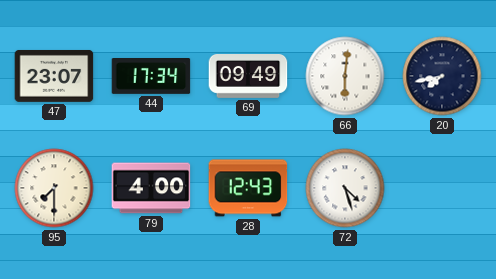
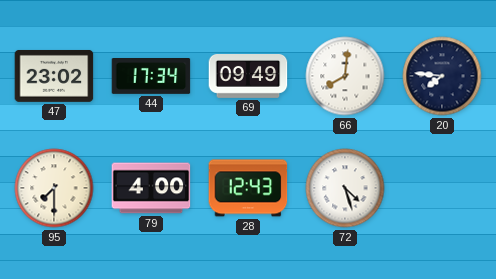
47: 23:07 -> 23:02
66: 6:01 -> 8:01
20: 7:43 -> 7:46
